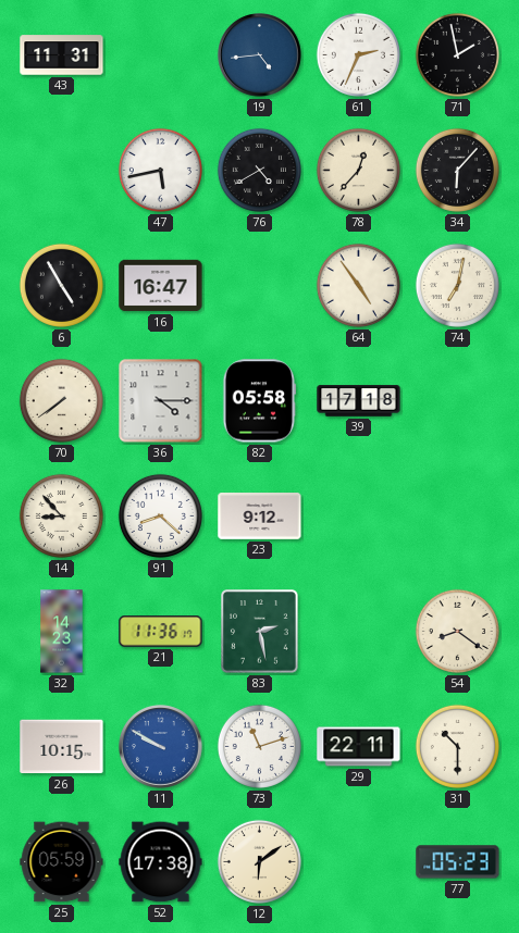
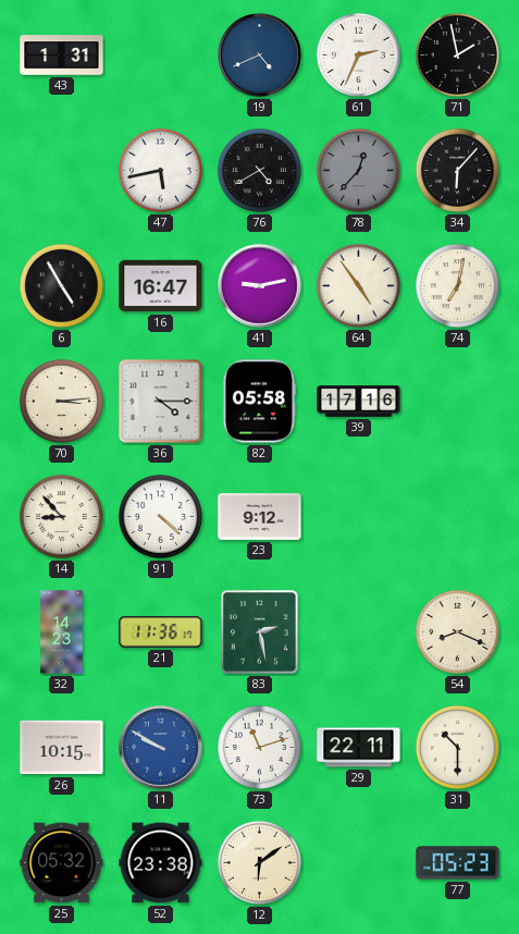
43: 11:31 -> 1:31
19: 4:44 -> 4:41
78 dial: cream -> grey
41: none -> 9:13
70: 7:39 -> 3:14
39: 17:18 -> 17:16
91: 8:22 -> 4:22
54: 8:21 -> 8:19
25: 05:59 -> 05:32
52: 17:38 -> 23:38
